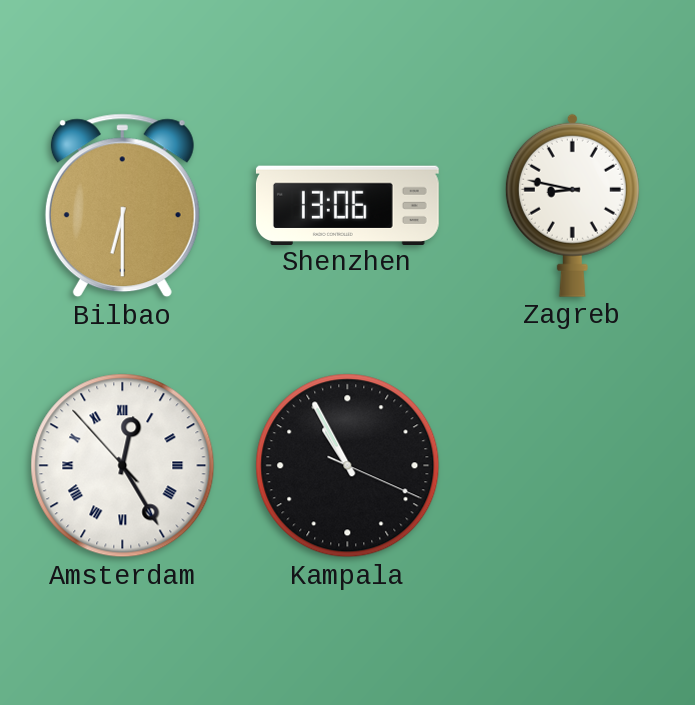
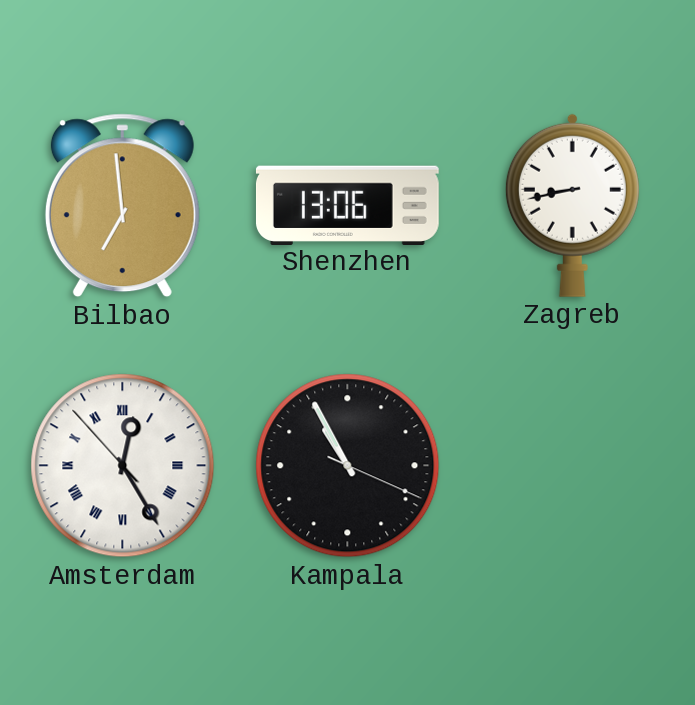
Bilbao: 6:30 -> 6:59
Zagreb: 8:47 -> 8:43
